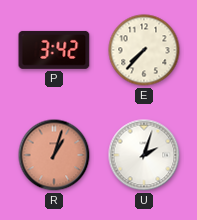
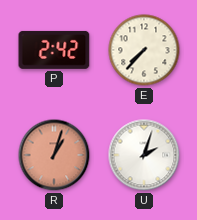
P: 3:42 -> 2:42
